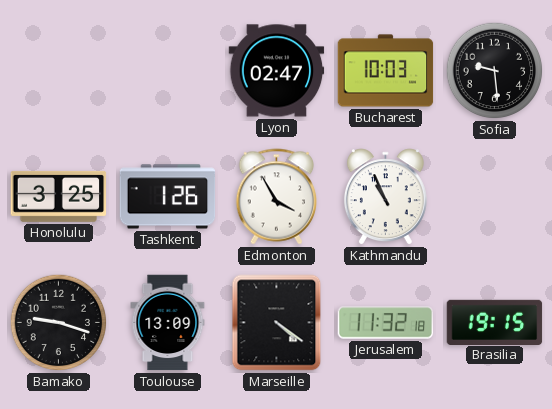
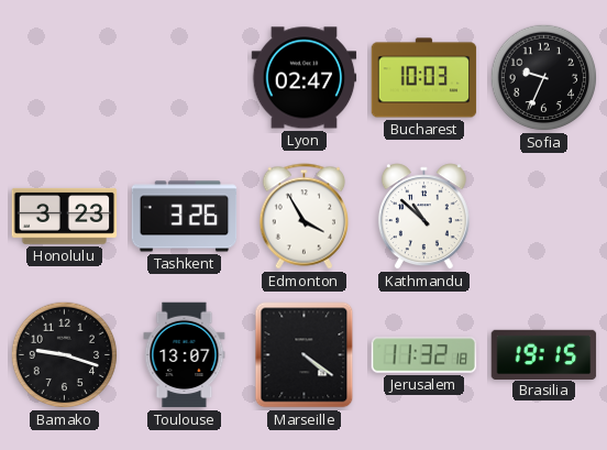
Sofia: 9:29 -> 9:34
Honolulu: 3:25 -> 3:23
Tashkent: 1:26 -> 3:26
Kathmandu: 10:56 -> 10:52
Toulouse: 13:09 -> 13:07
